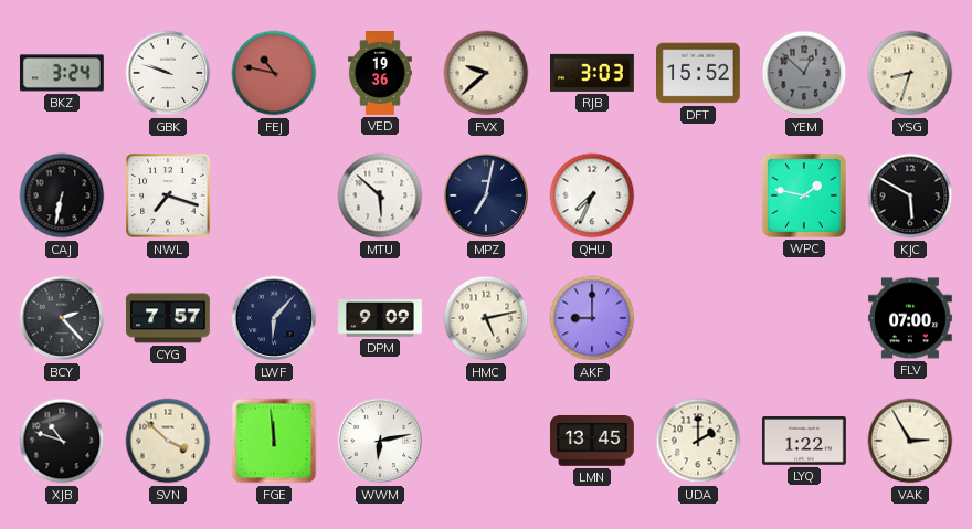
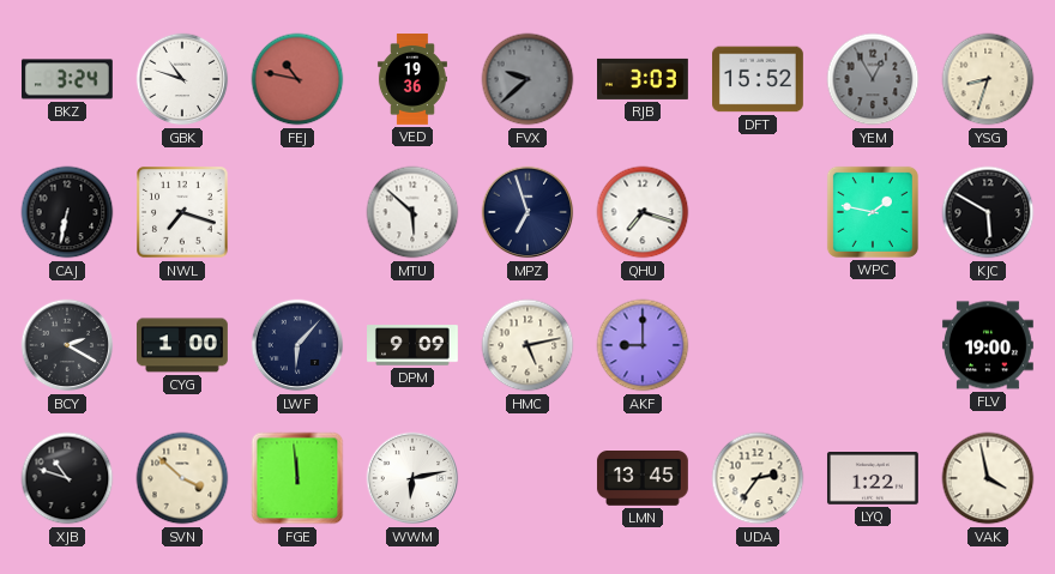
GBK: 9:48 -> 10:48
FVX dial: cream -> grey
YEM: 12:52 -> 12:55
MPZ: 7:02 -> 6:57
QHU: 7:34 -> 7:18
BCY: 2:23 -> 2:20
CYG: 7:57 -> 1:00
FLV: 07:00 -> 19:00
UDA: 2:00 -> 2:36
VAK: 2:55 -> 3:58
